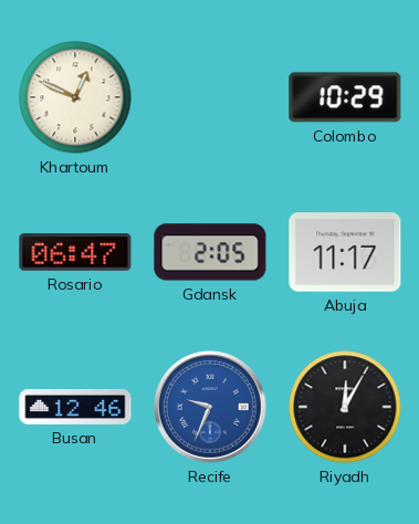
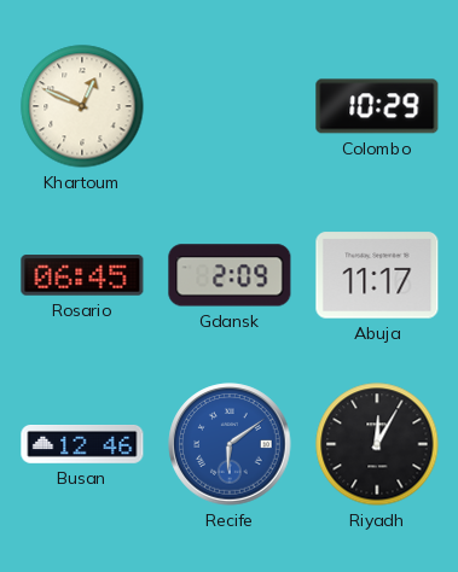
Rosario: 06:47 -> 06:45
Gdansk: 2:05 -> 2:09
Recife: 9:34 -> 6:09
